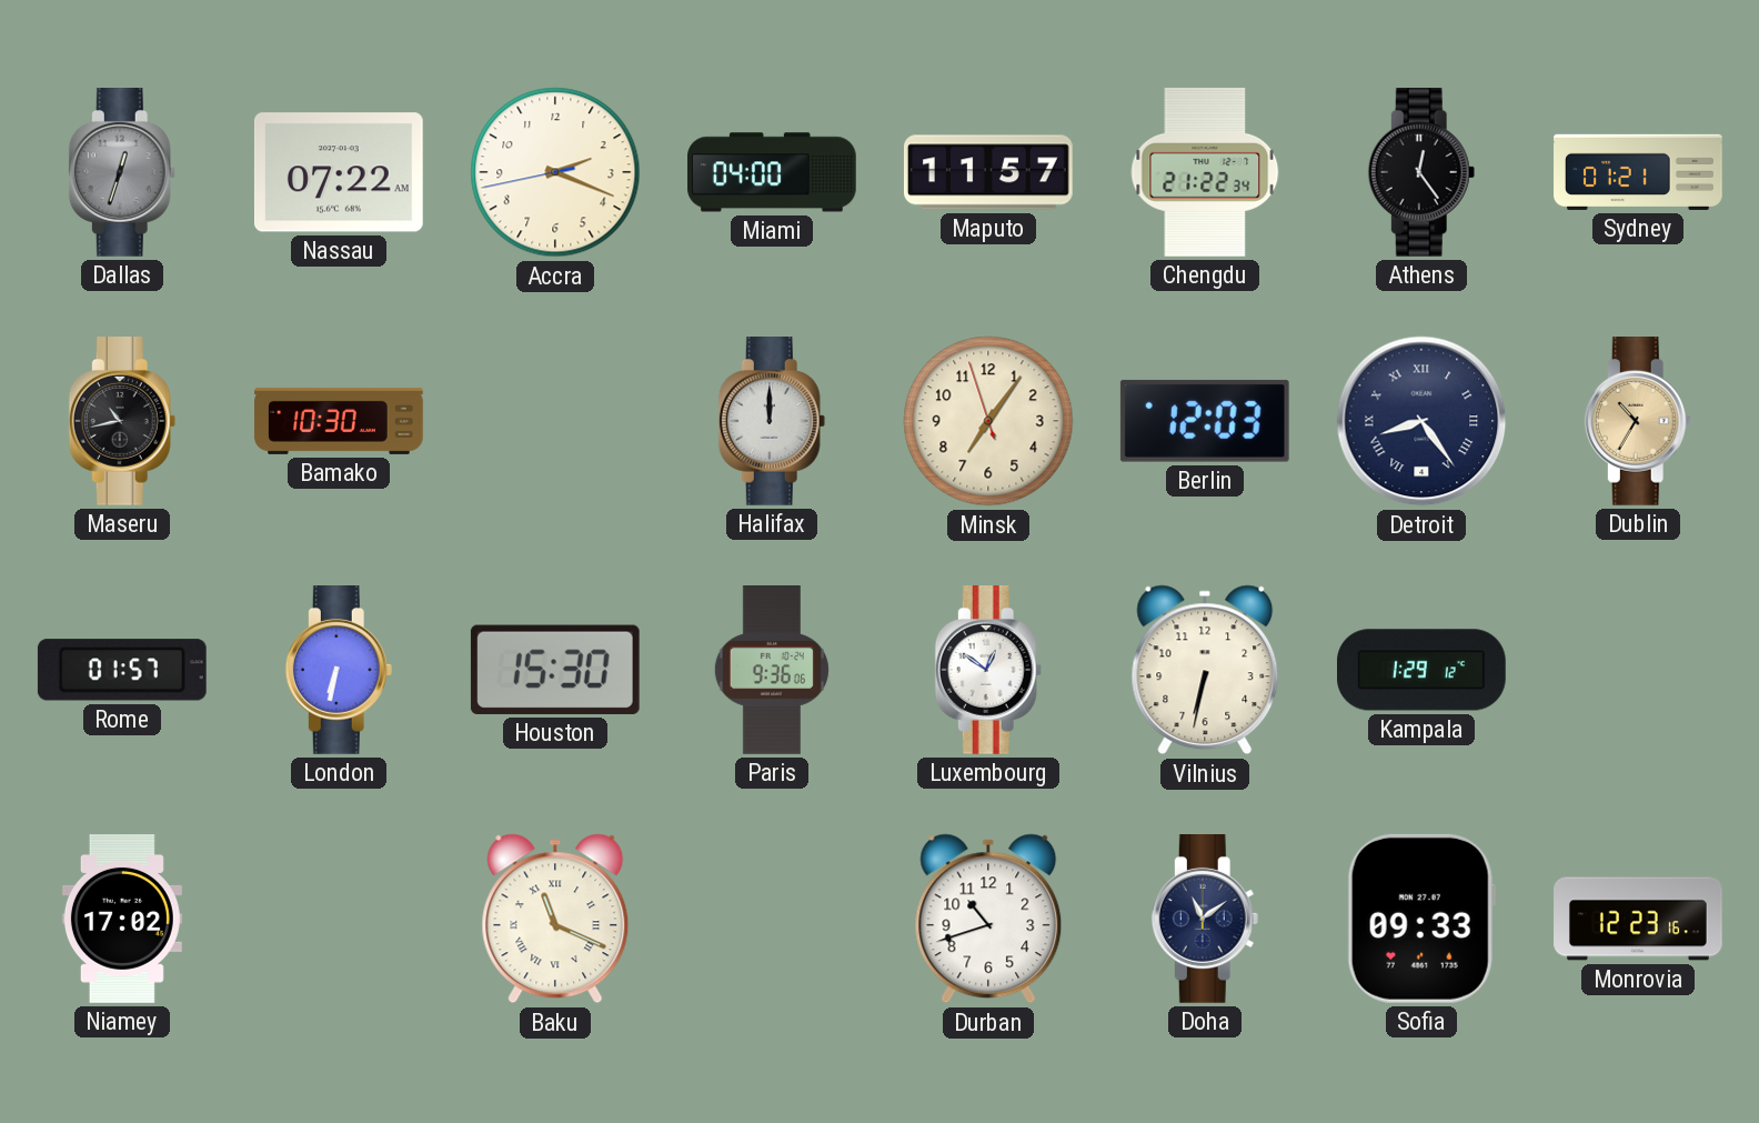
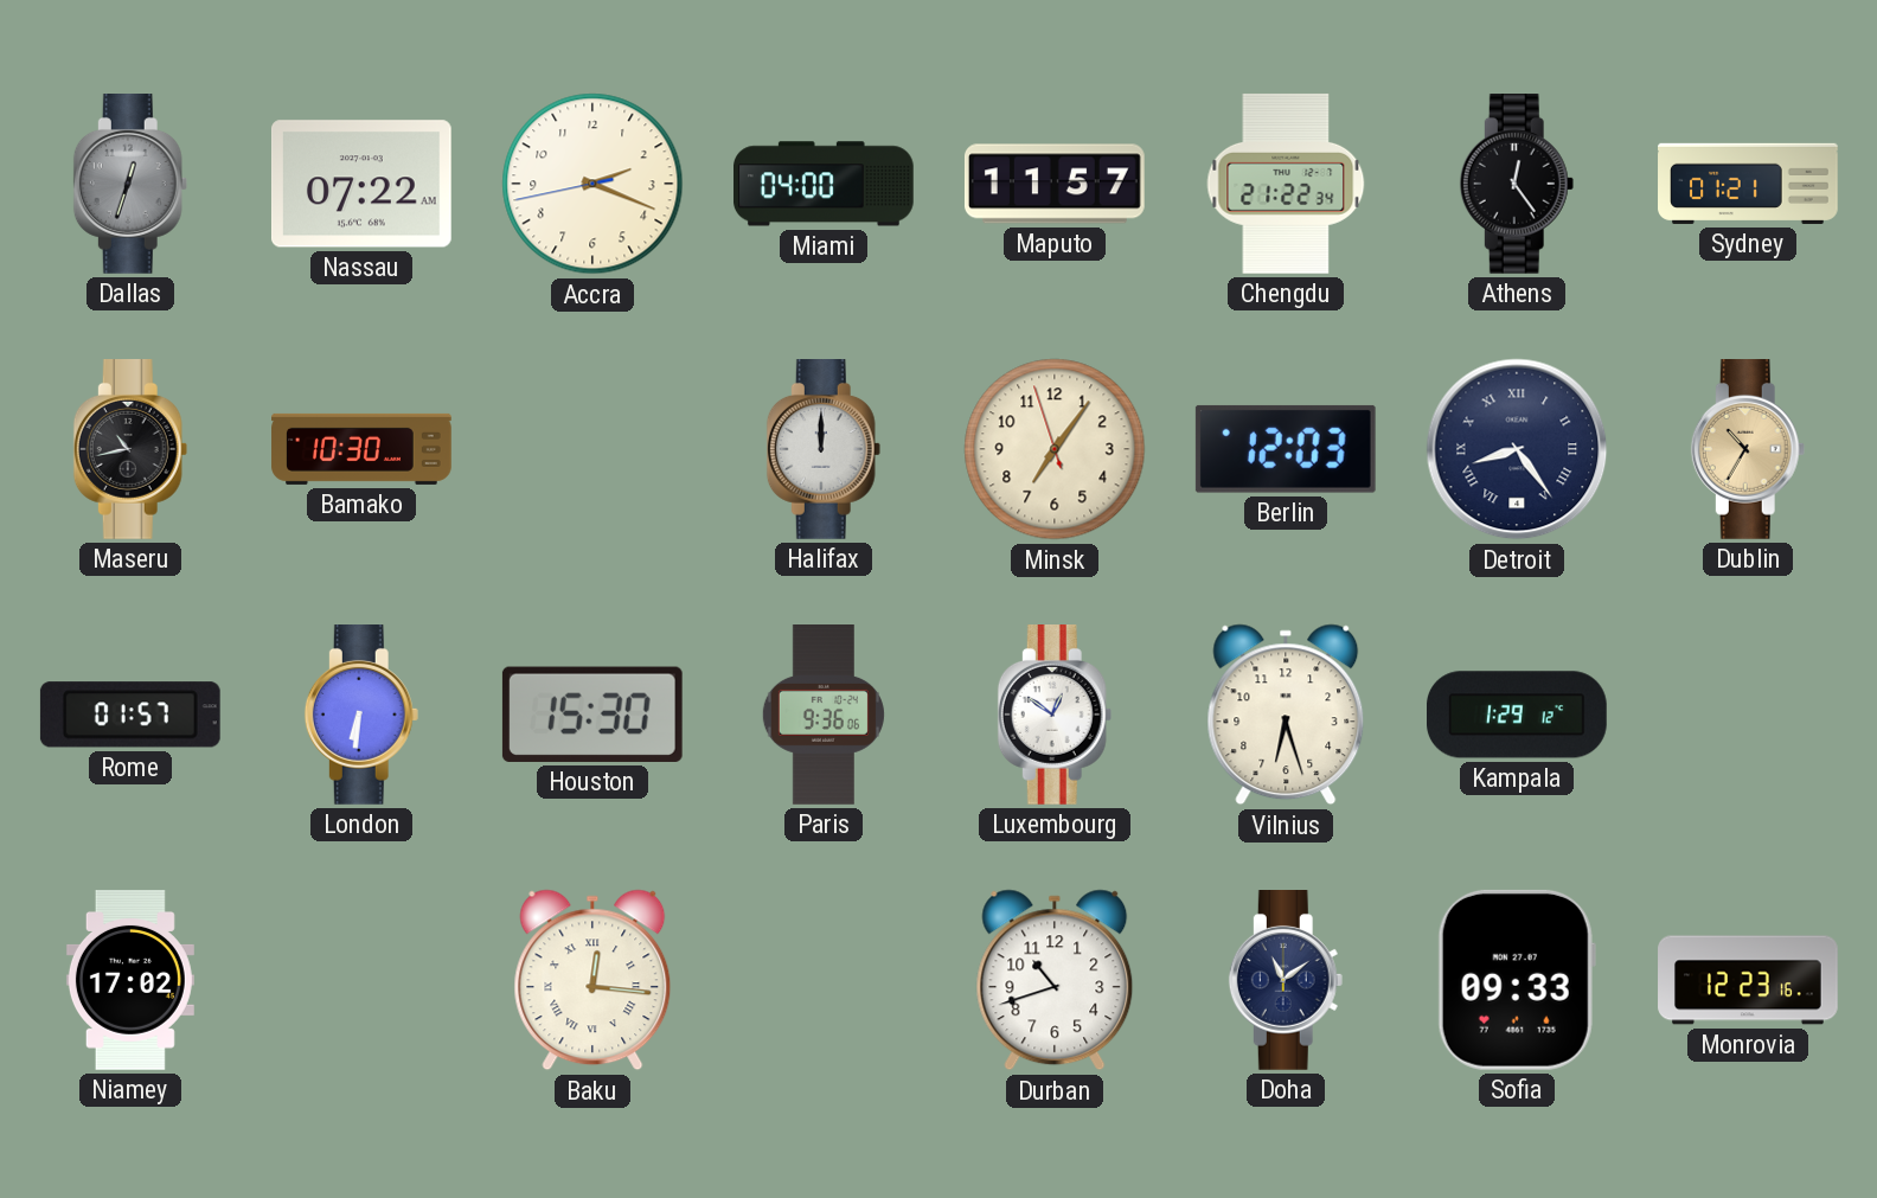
London: 6:32 -> 6:31
Vilnius: 6:32 -> 6:27
Baku: 11:19 -> 12:16
